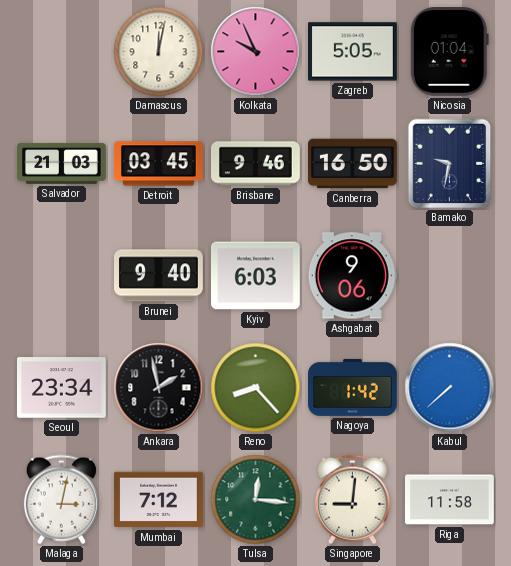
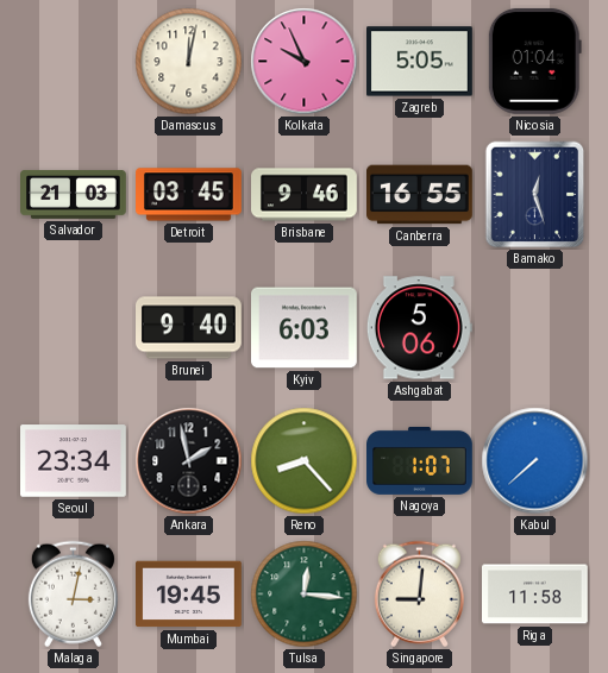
Canberra: 16:50 -> 16:55
Bamako: 9:32 -> 12:27
Ashgabat: 9:06 -> 5:06
Nagoya: 1:42 -> 1:07
Mumbai: 7:12 -> 19:45
